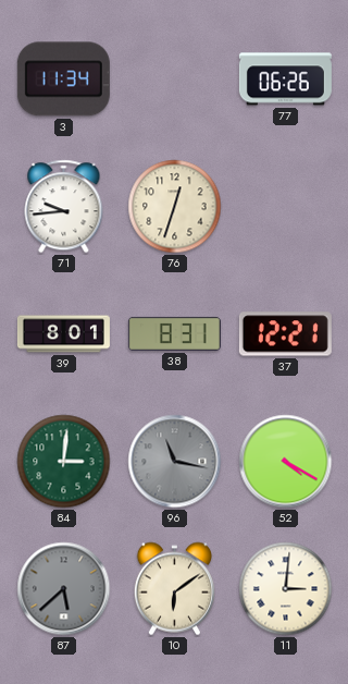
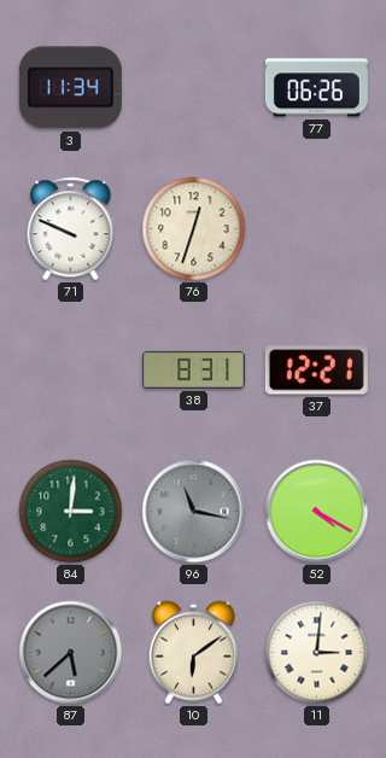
71: 9:44 -> 9:49
39: 8:01 -> none
